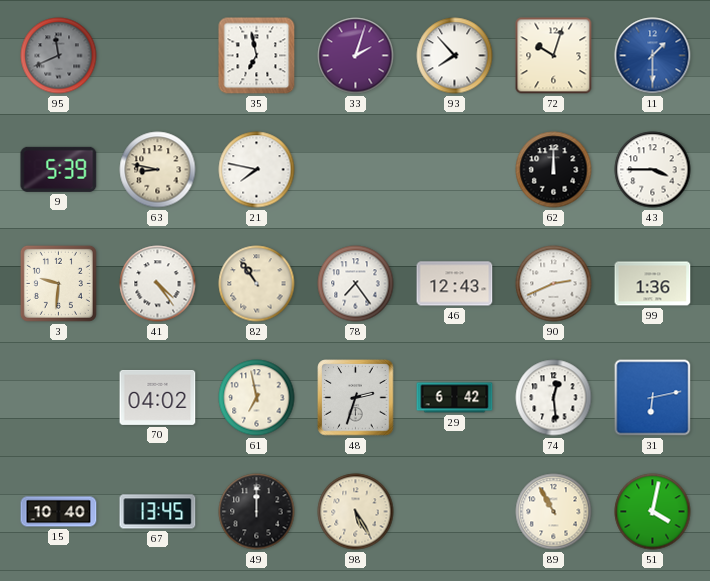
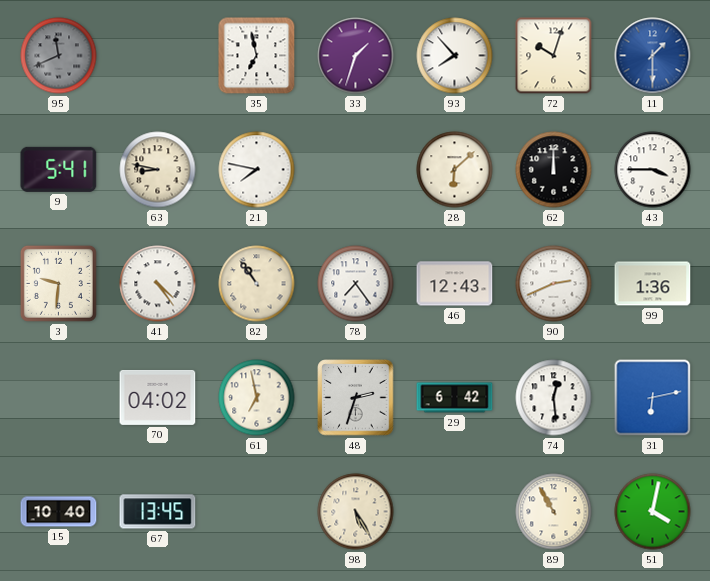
33: 2:03 -> 1:33
9: 5:39 -> 5:41
28: none -> 6:08
49: 12:00 -> none
